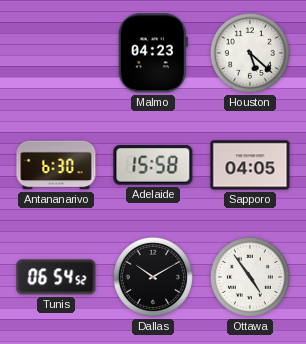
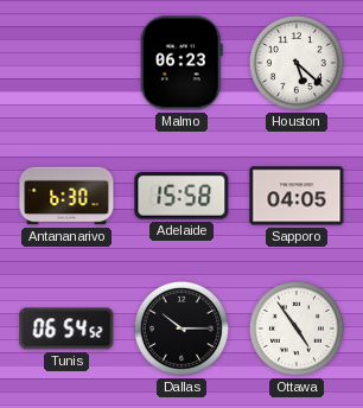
Malmo: 04:23 -> 06:23
Dallas: 10:10 -> 10:15
